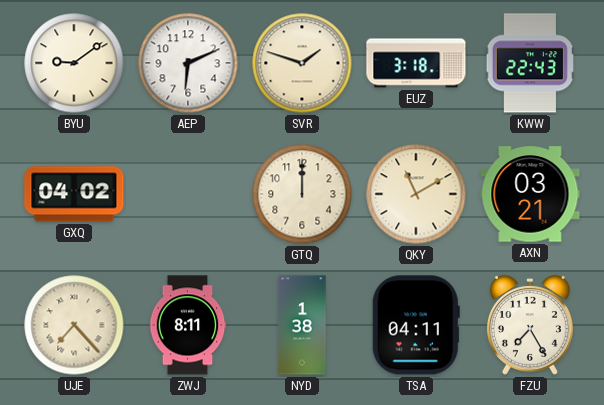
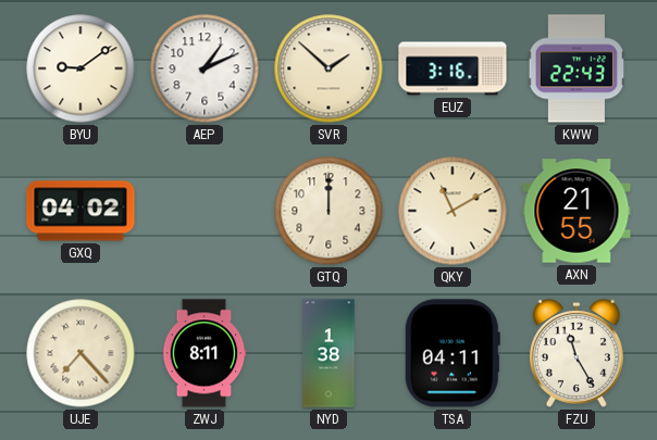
AEP: 6:11 -> 1:11
SVR: 1:48 -> 1:52
EUZ: 3:18 -> 3:16
AXN: 03:21 -> 21:55
FZU: 7:25 -> 11:25
